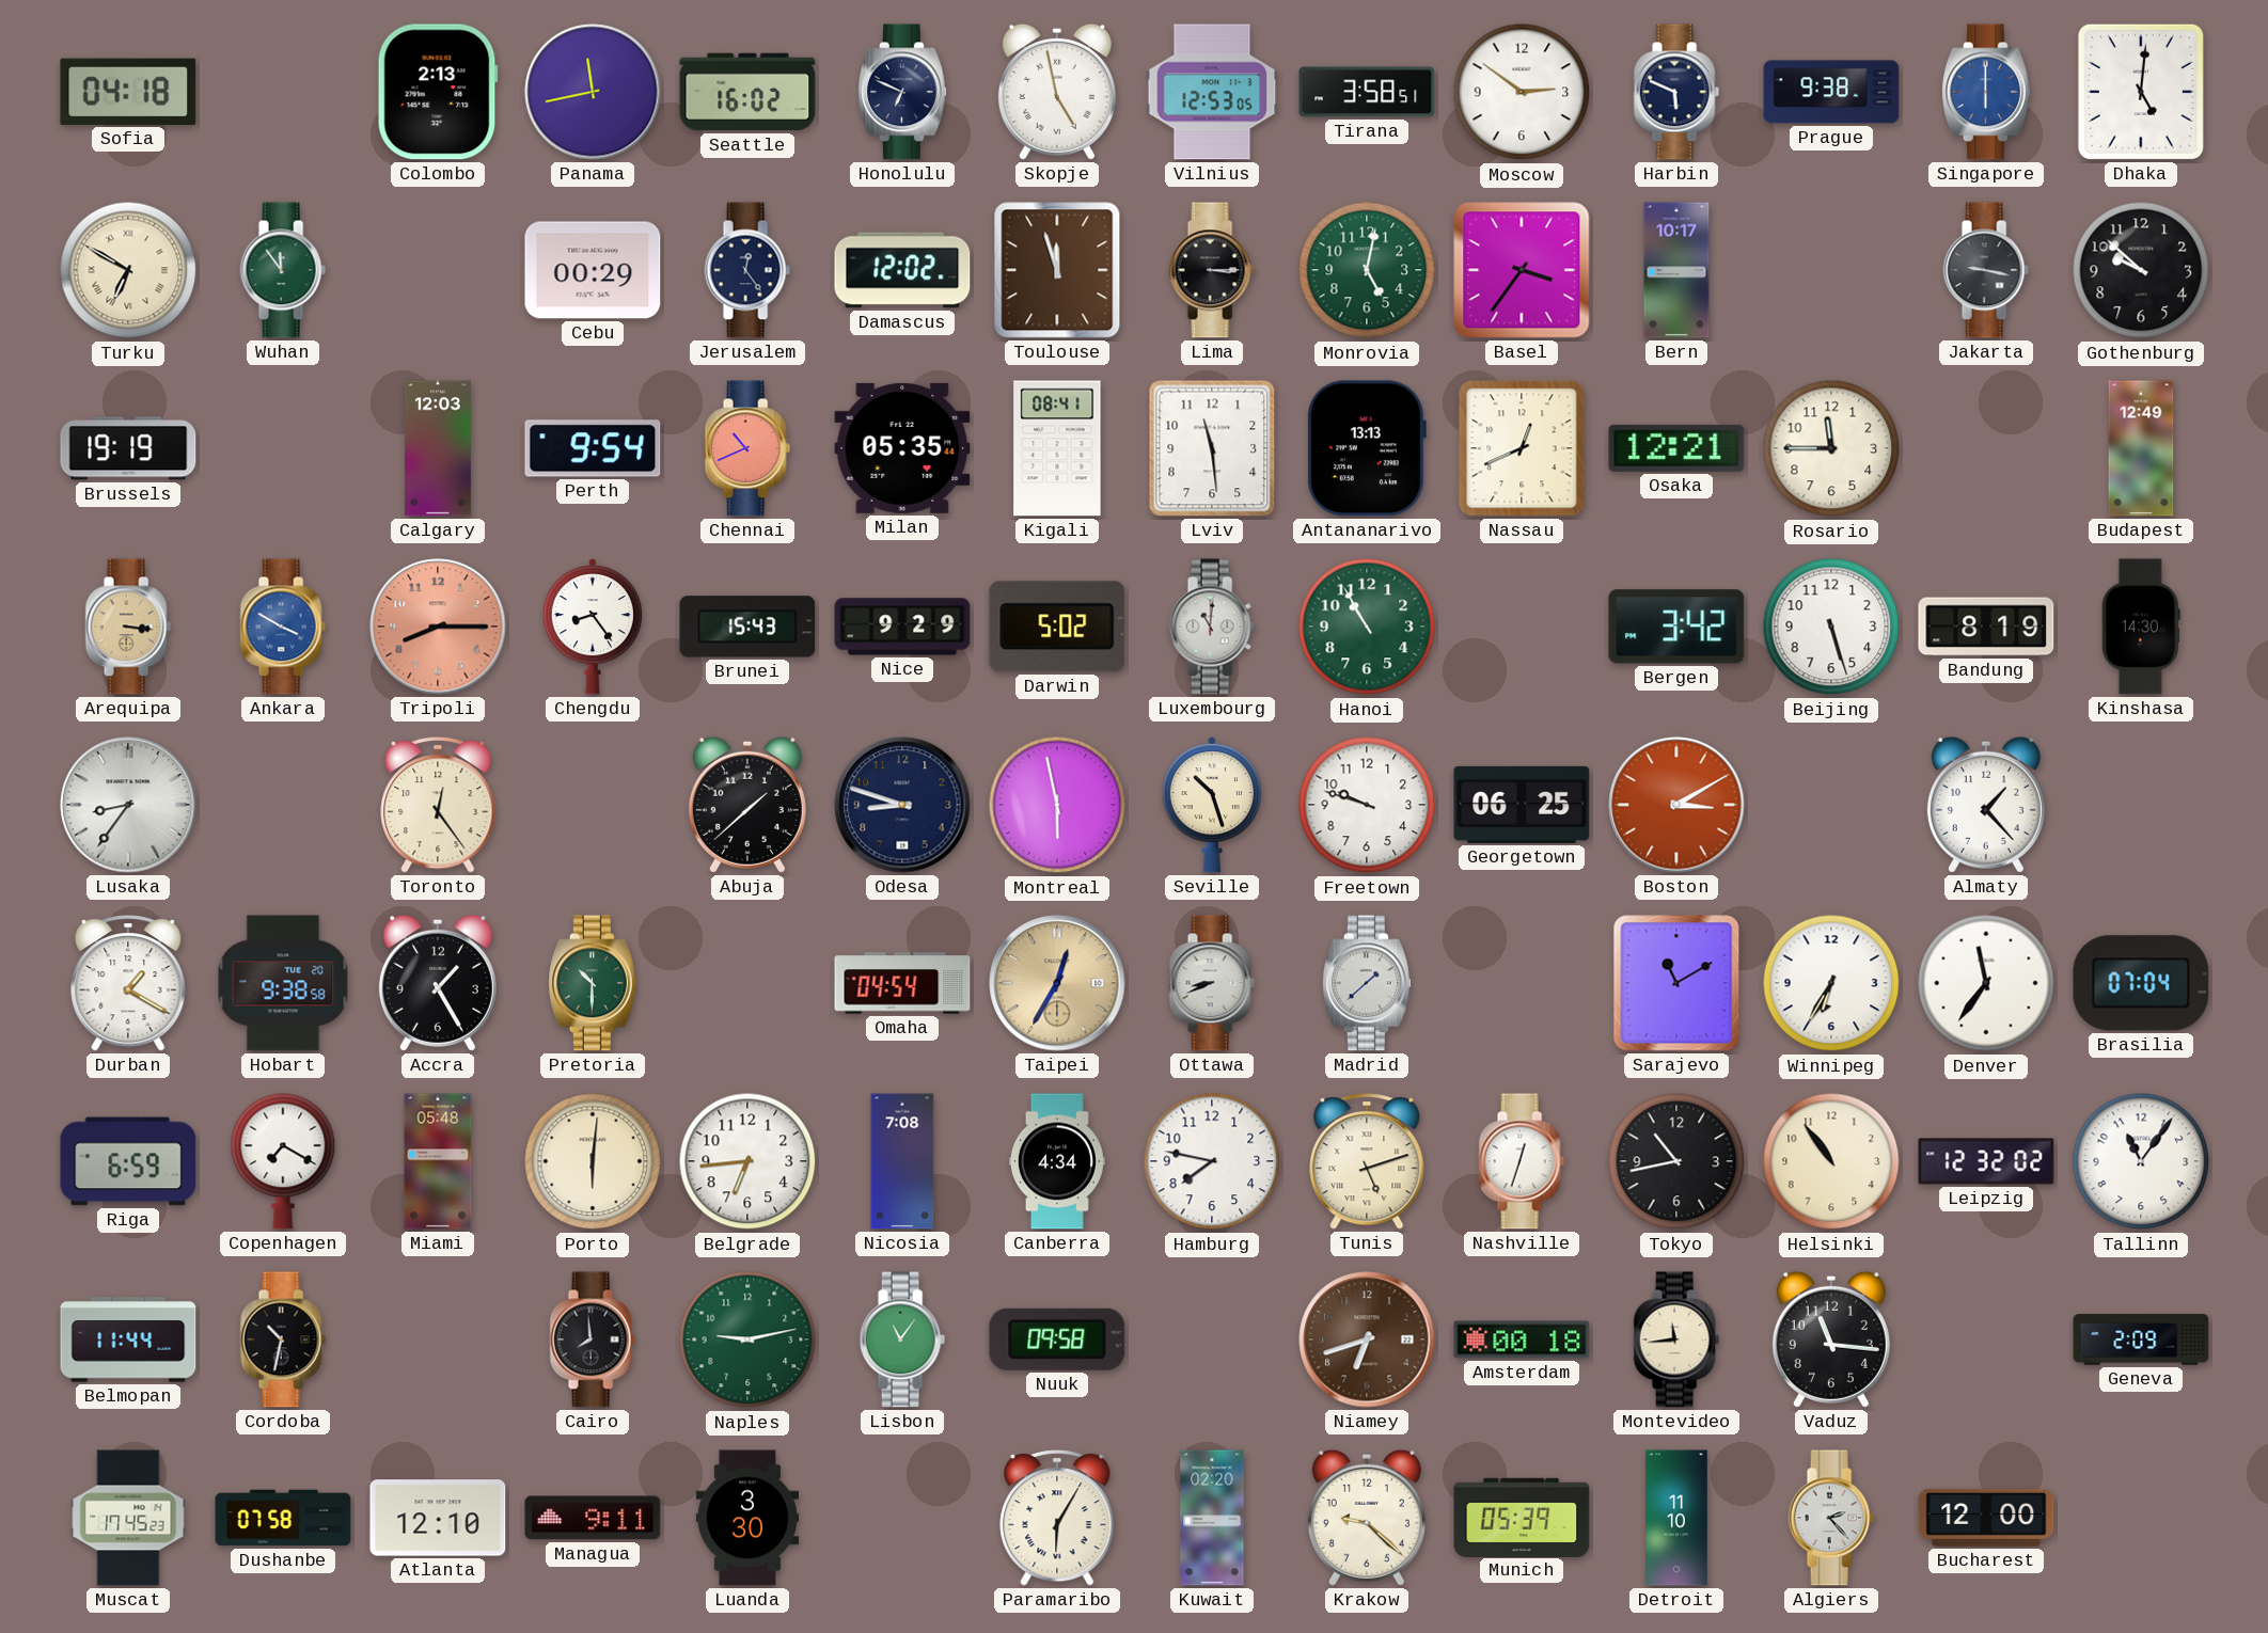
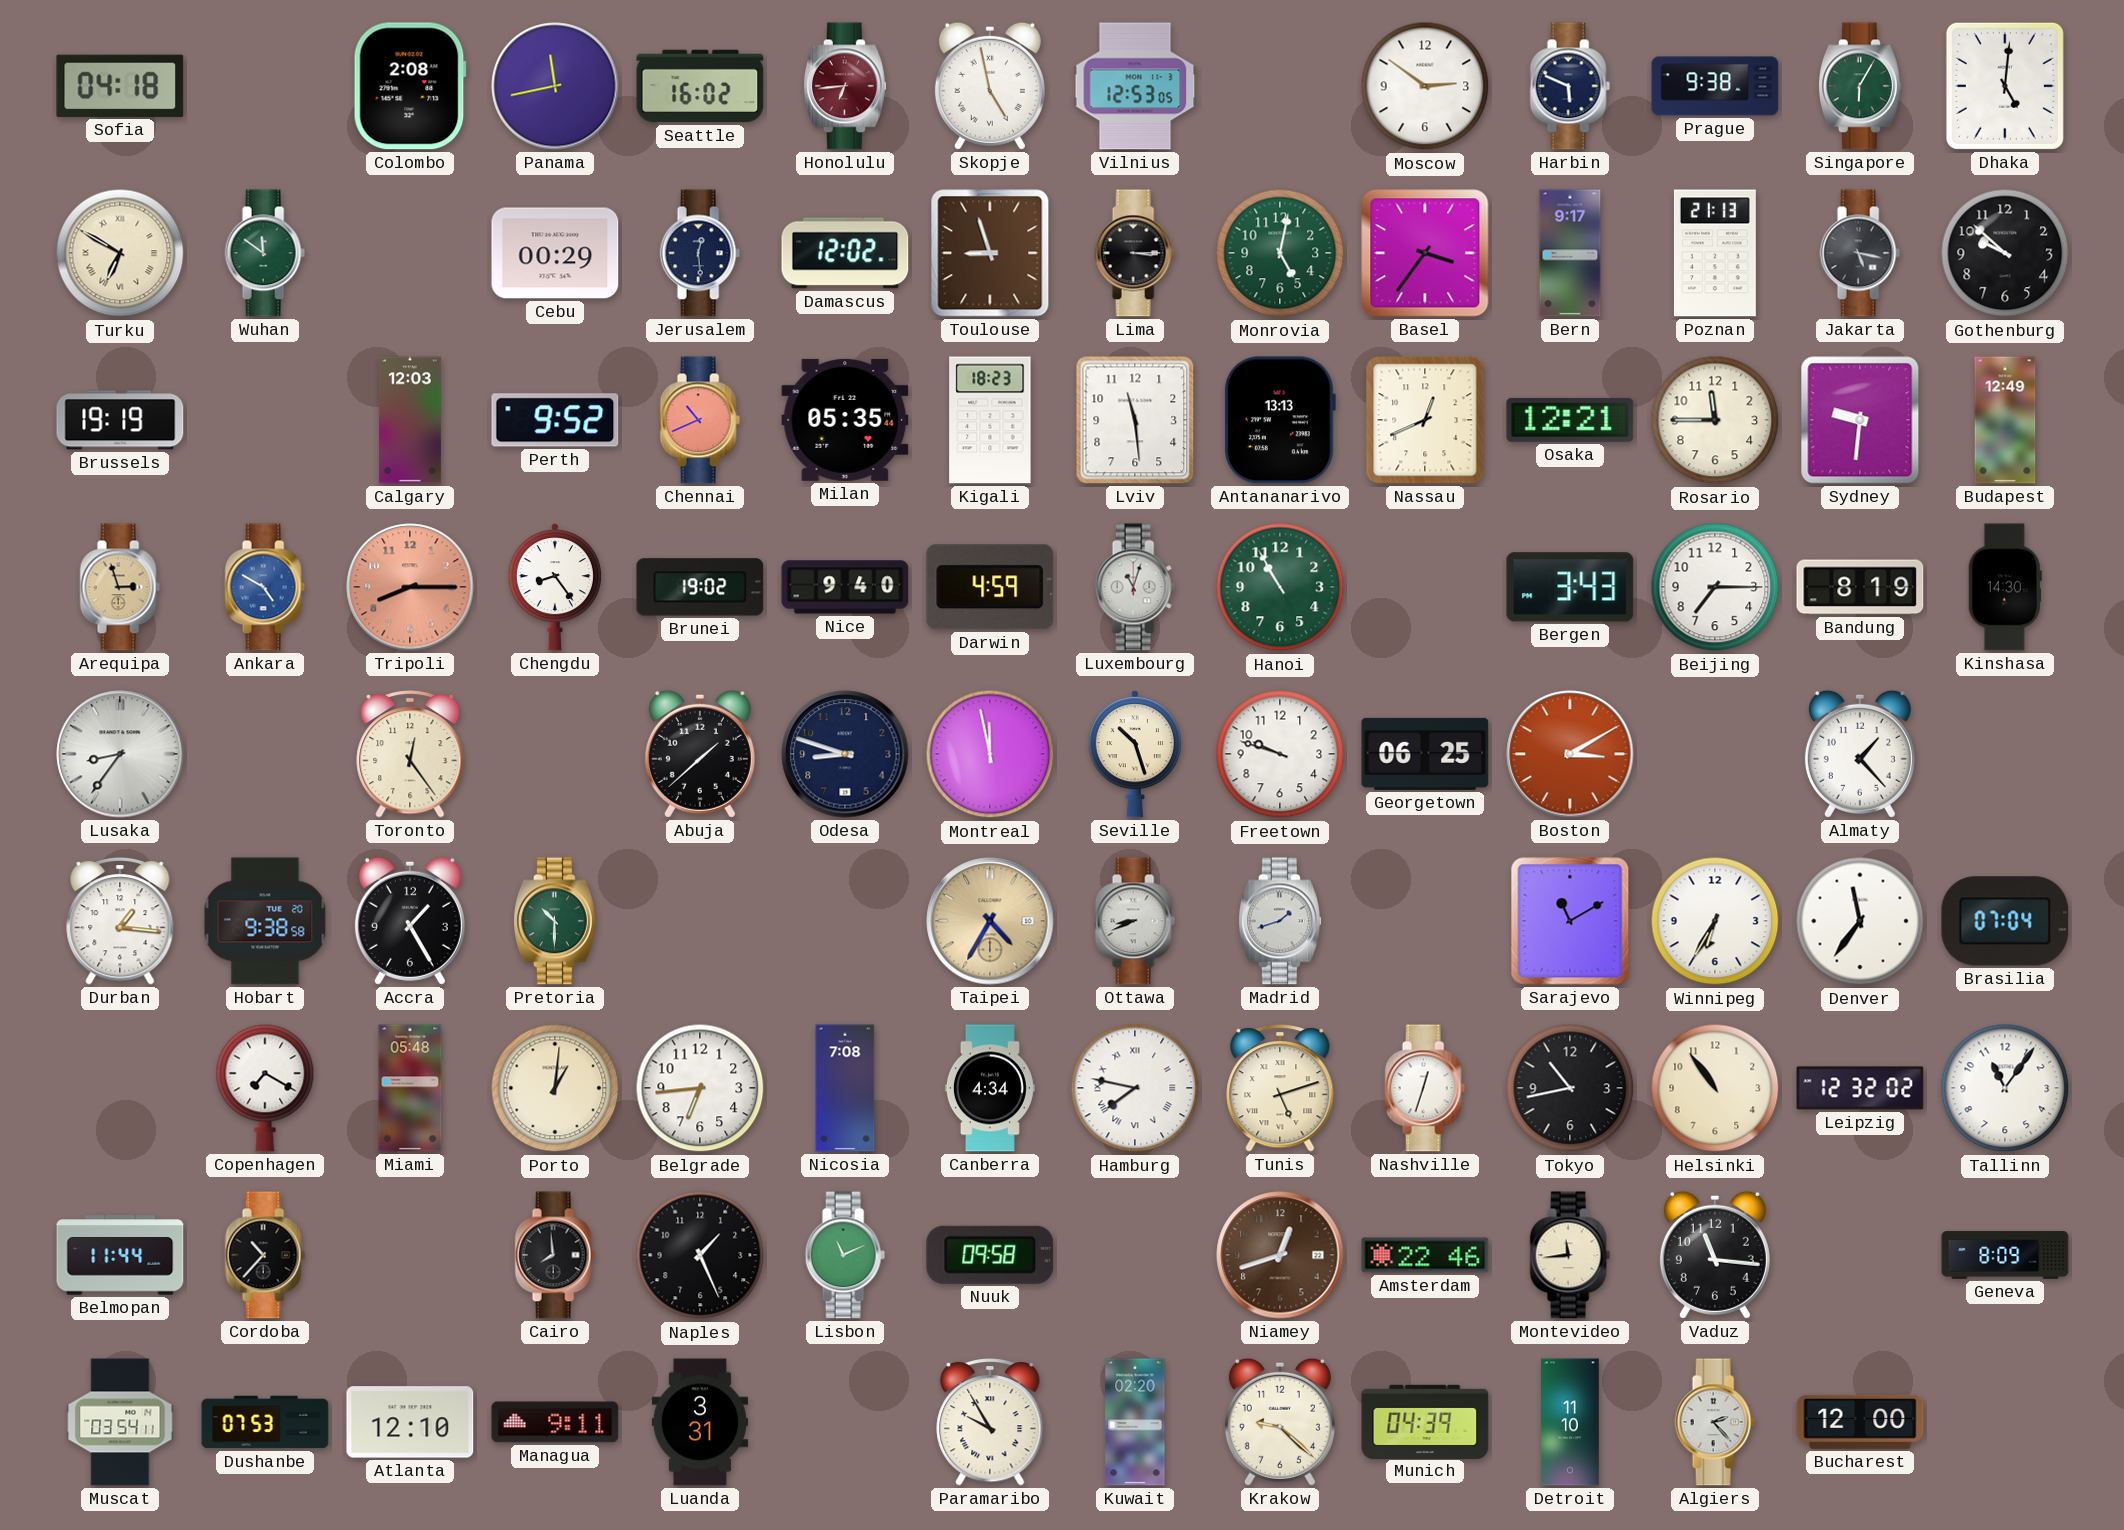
Colombo: 2:13 -> 2:08
Honolulu: 6:49 -> 6:44
Honolulu dial: navy -> burgundy
Tirana: 3:58 -> none
Singapore: 6:00 -> 6:05
Singapore dial: blue -> green
Wuhan: 11:54 -> 11:51
Jerusalem: 12:24 -> 12:29
Toulouse: 11:57 -> 8:57
Bern: 10:17 -> 9:17
Poznan: none -> 21:13
Jakarta: 9:17 -> 5:17
Perth: 9:54 -> 9:52
Kigali: 08:41 -> 18:23
Sydney: none -> 9:31
Arequipa: 3:16 -> 2:57
Ankara: 3:50 -> 4:50
Brunei: 15:43 -> 19:02
Nice: 9:29 -> 9:40
Darwin: 5:02 -> 4:59
Luxembourg: 11:01 -> 11:03
Bergen: 3:42 -> 3:43
Beijing: 5:27 -> 7:15
Montreal: 5:58 -> 11:58
Durban: 1:20 -> 1:16
Omaha: 04:54 -> none
Taipei: 12:35 -> 4:35
Madrid: 1:38 -> 1:42
Riga: 6:59 -> none
Porto: 6:01 -> 1:01
Hamburg numerals: Arabic -> Roman
Cordoba: 10:32 -> 10:37
Naples: 9:13 -> 1:26
Naples dial: green -> black
Lisbon: 11:06 -> 11:11
Niamey: 6:42 -> 12:42
Amsterdam: 00:18 -> 22:46
Geneva: 2:09 -> 8:09
Muscat: 17:45 -> 03:54
Dushanbe: 07:58 -> 07:53
Luanda: 3:30 -> 3:31
Paramaribo: 6:05 -> 9:55
Munich: 05:39 -> 04:39
